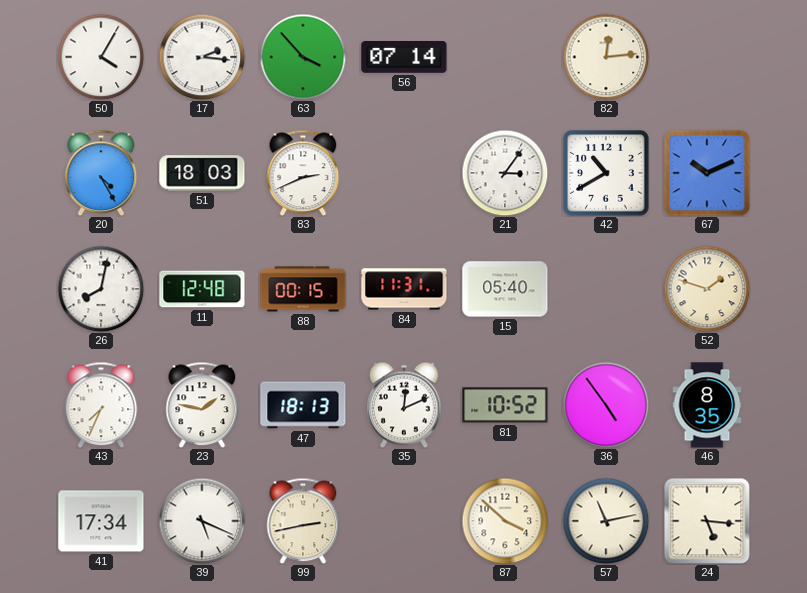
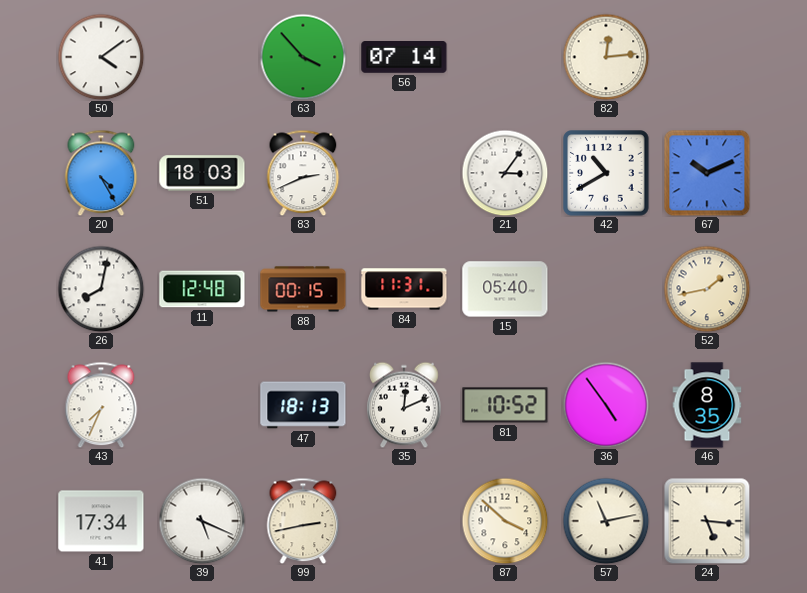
50: 4:05 -> 4:09
17: 2:16 -> none
52: 1:48 -> 1:43
23: 1:47 -> none
